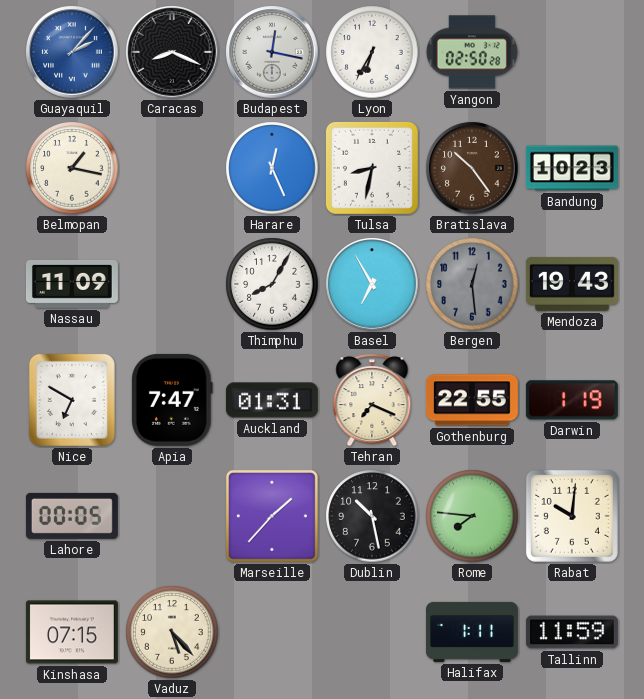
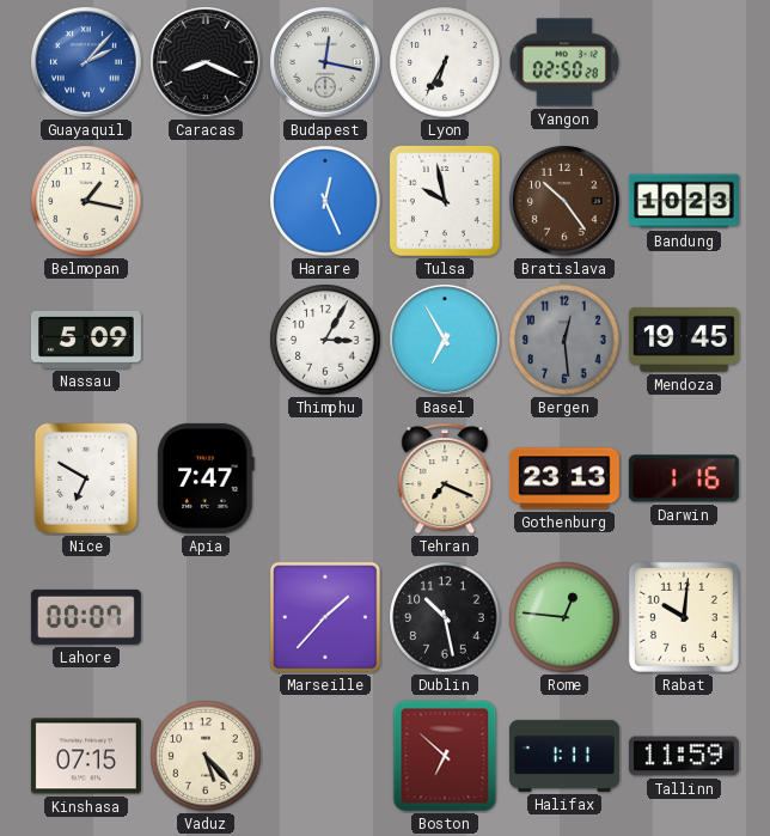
Tulsa: 8:32 -> 9:58
Nassau: 11:09 -> 5:09
Thimphu: 8:05 -> 3:05
Mendoza: 19:43 -> 19:45
Auckland: 01:31 -> none
Gothenburg: 22:55 -> 23:13
Darwin: 1:19 -> 1:16
Lahore: 00:05 -> 00:07
Rome: 7:46 -> 12:46
Boston: none -> 6:52
